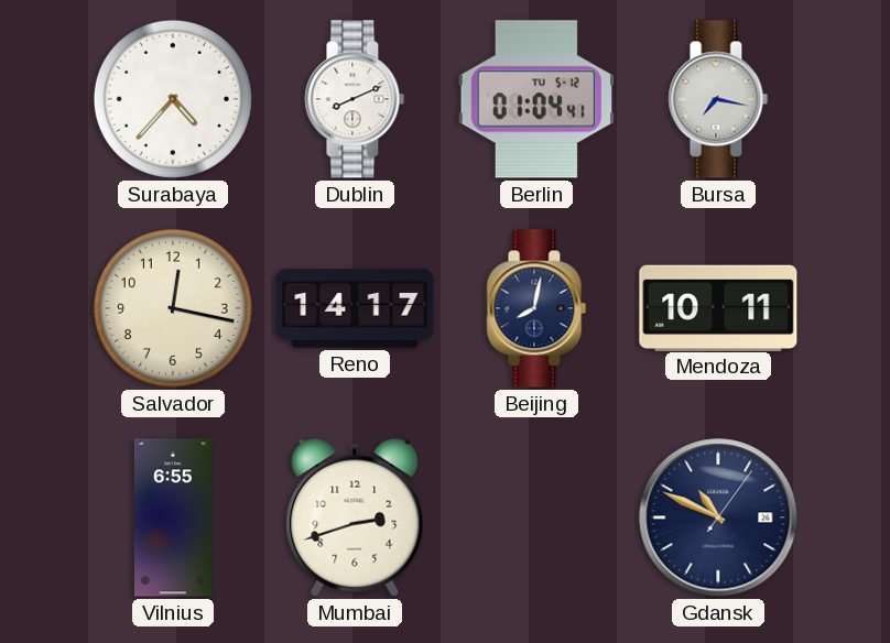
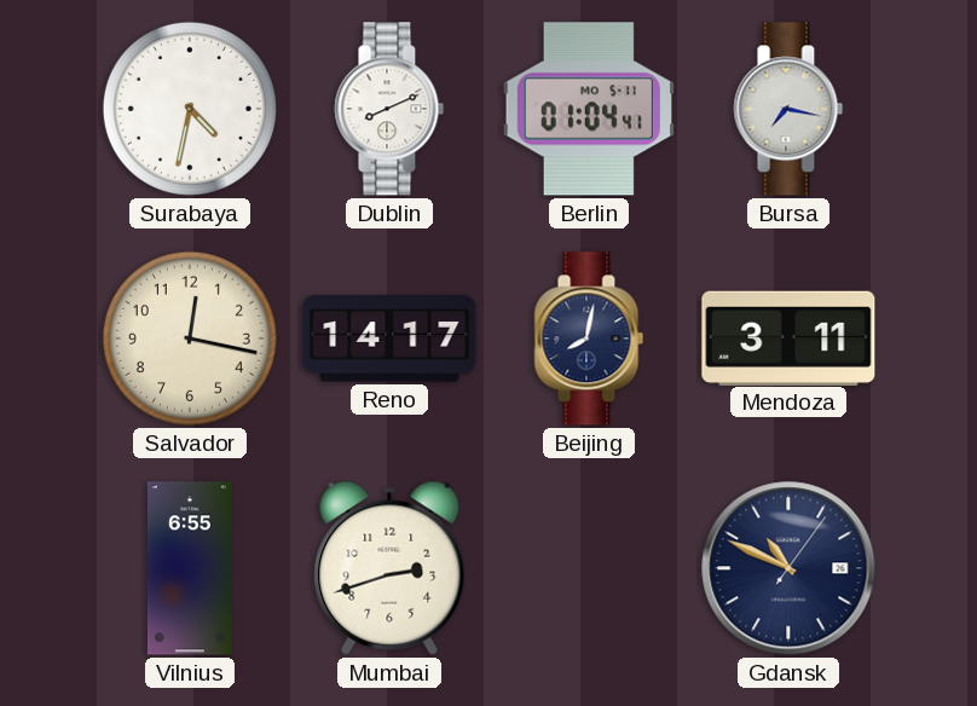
Surabaya: 4:37 -> 4:32
Berlin date: TU 5-12 -> MO 5-11
Mendoza: 10:11 -> 3:11
